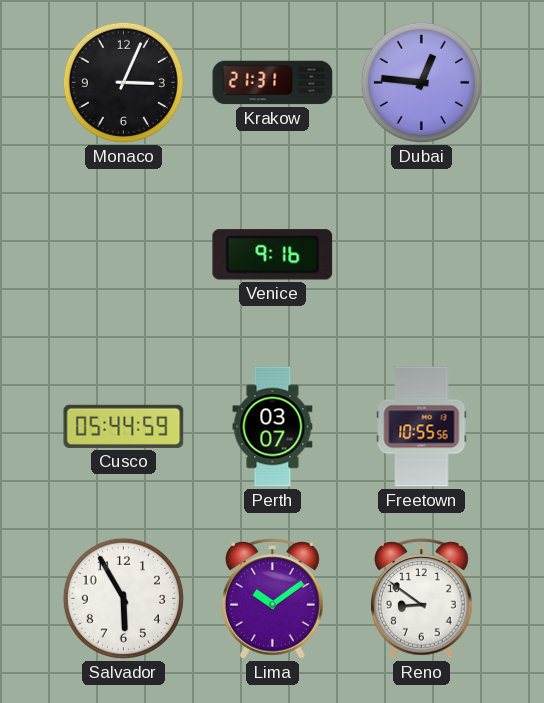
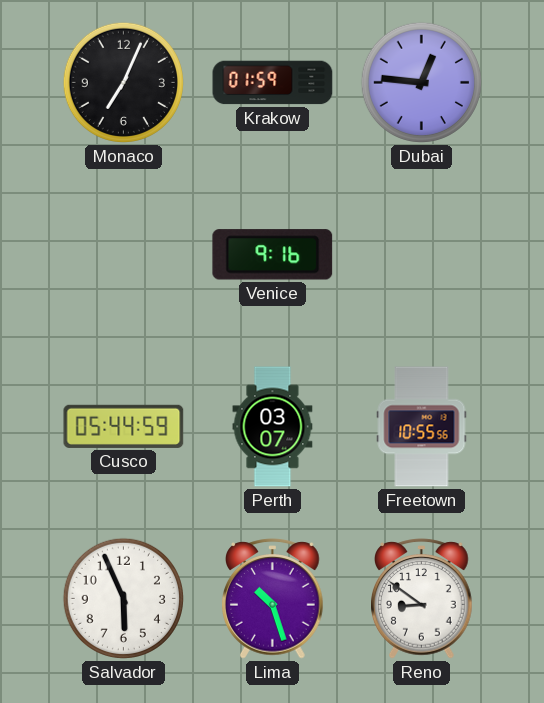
Monaco: 3:04 -> 7:04
Krakow: 21:31 -> 01:59
Salvador: 5:55 -> 5:56
Lima: 10:09 -> 10:27
